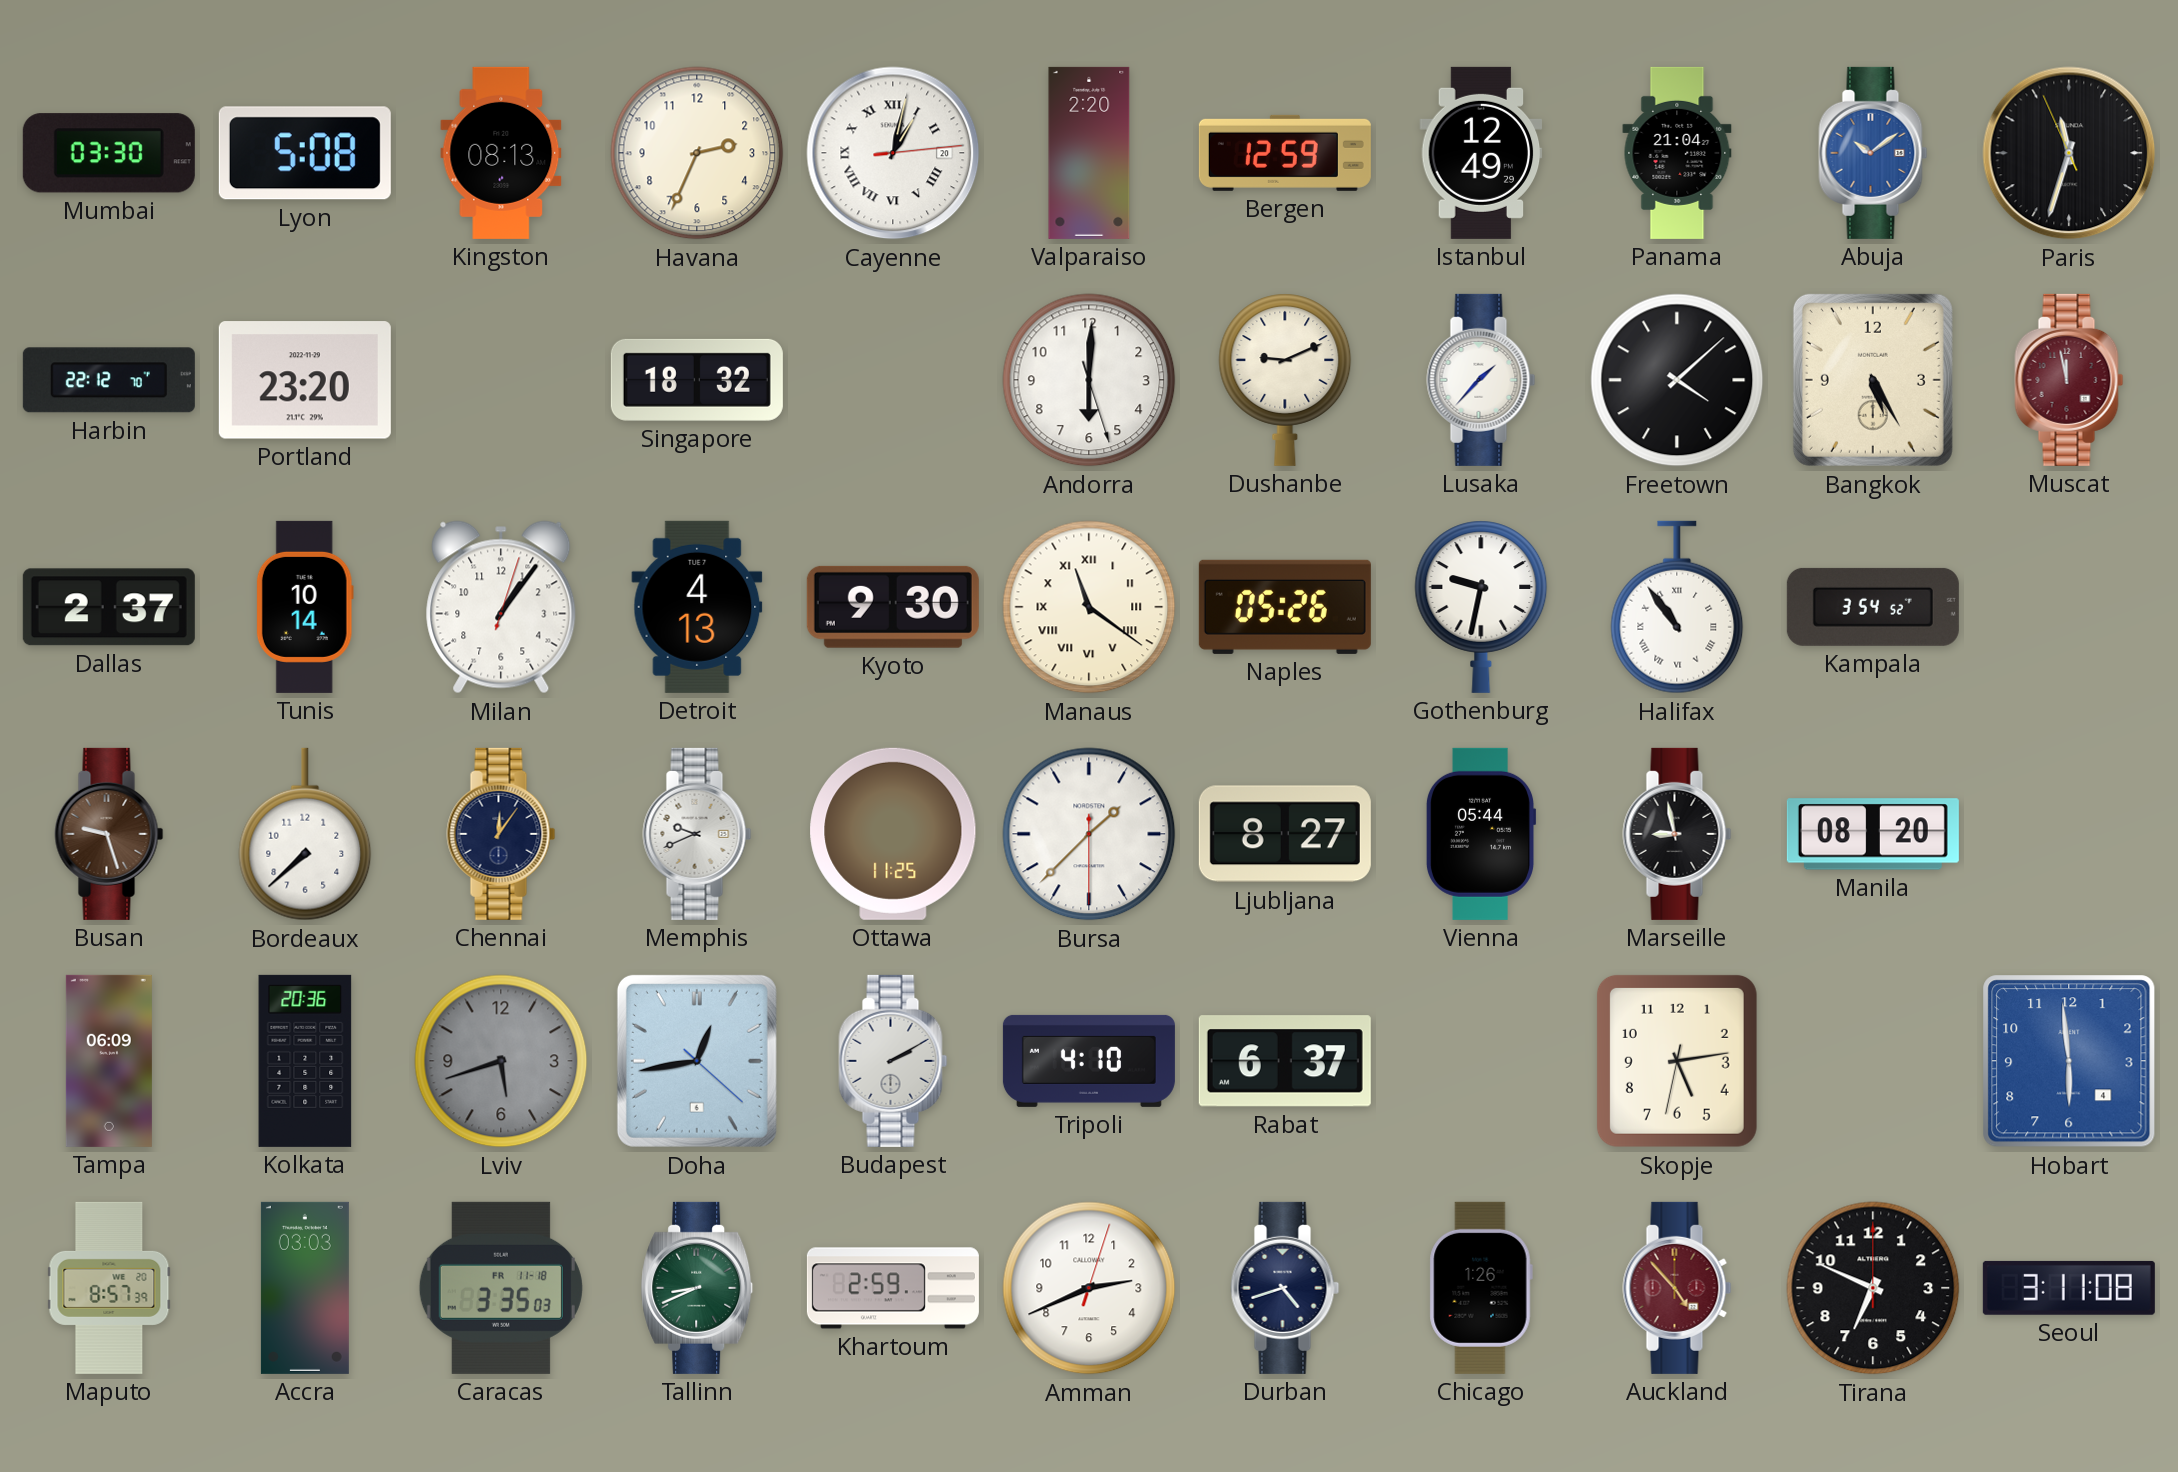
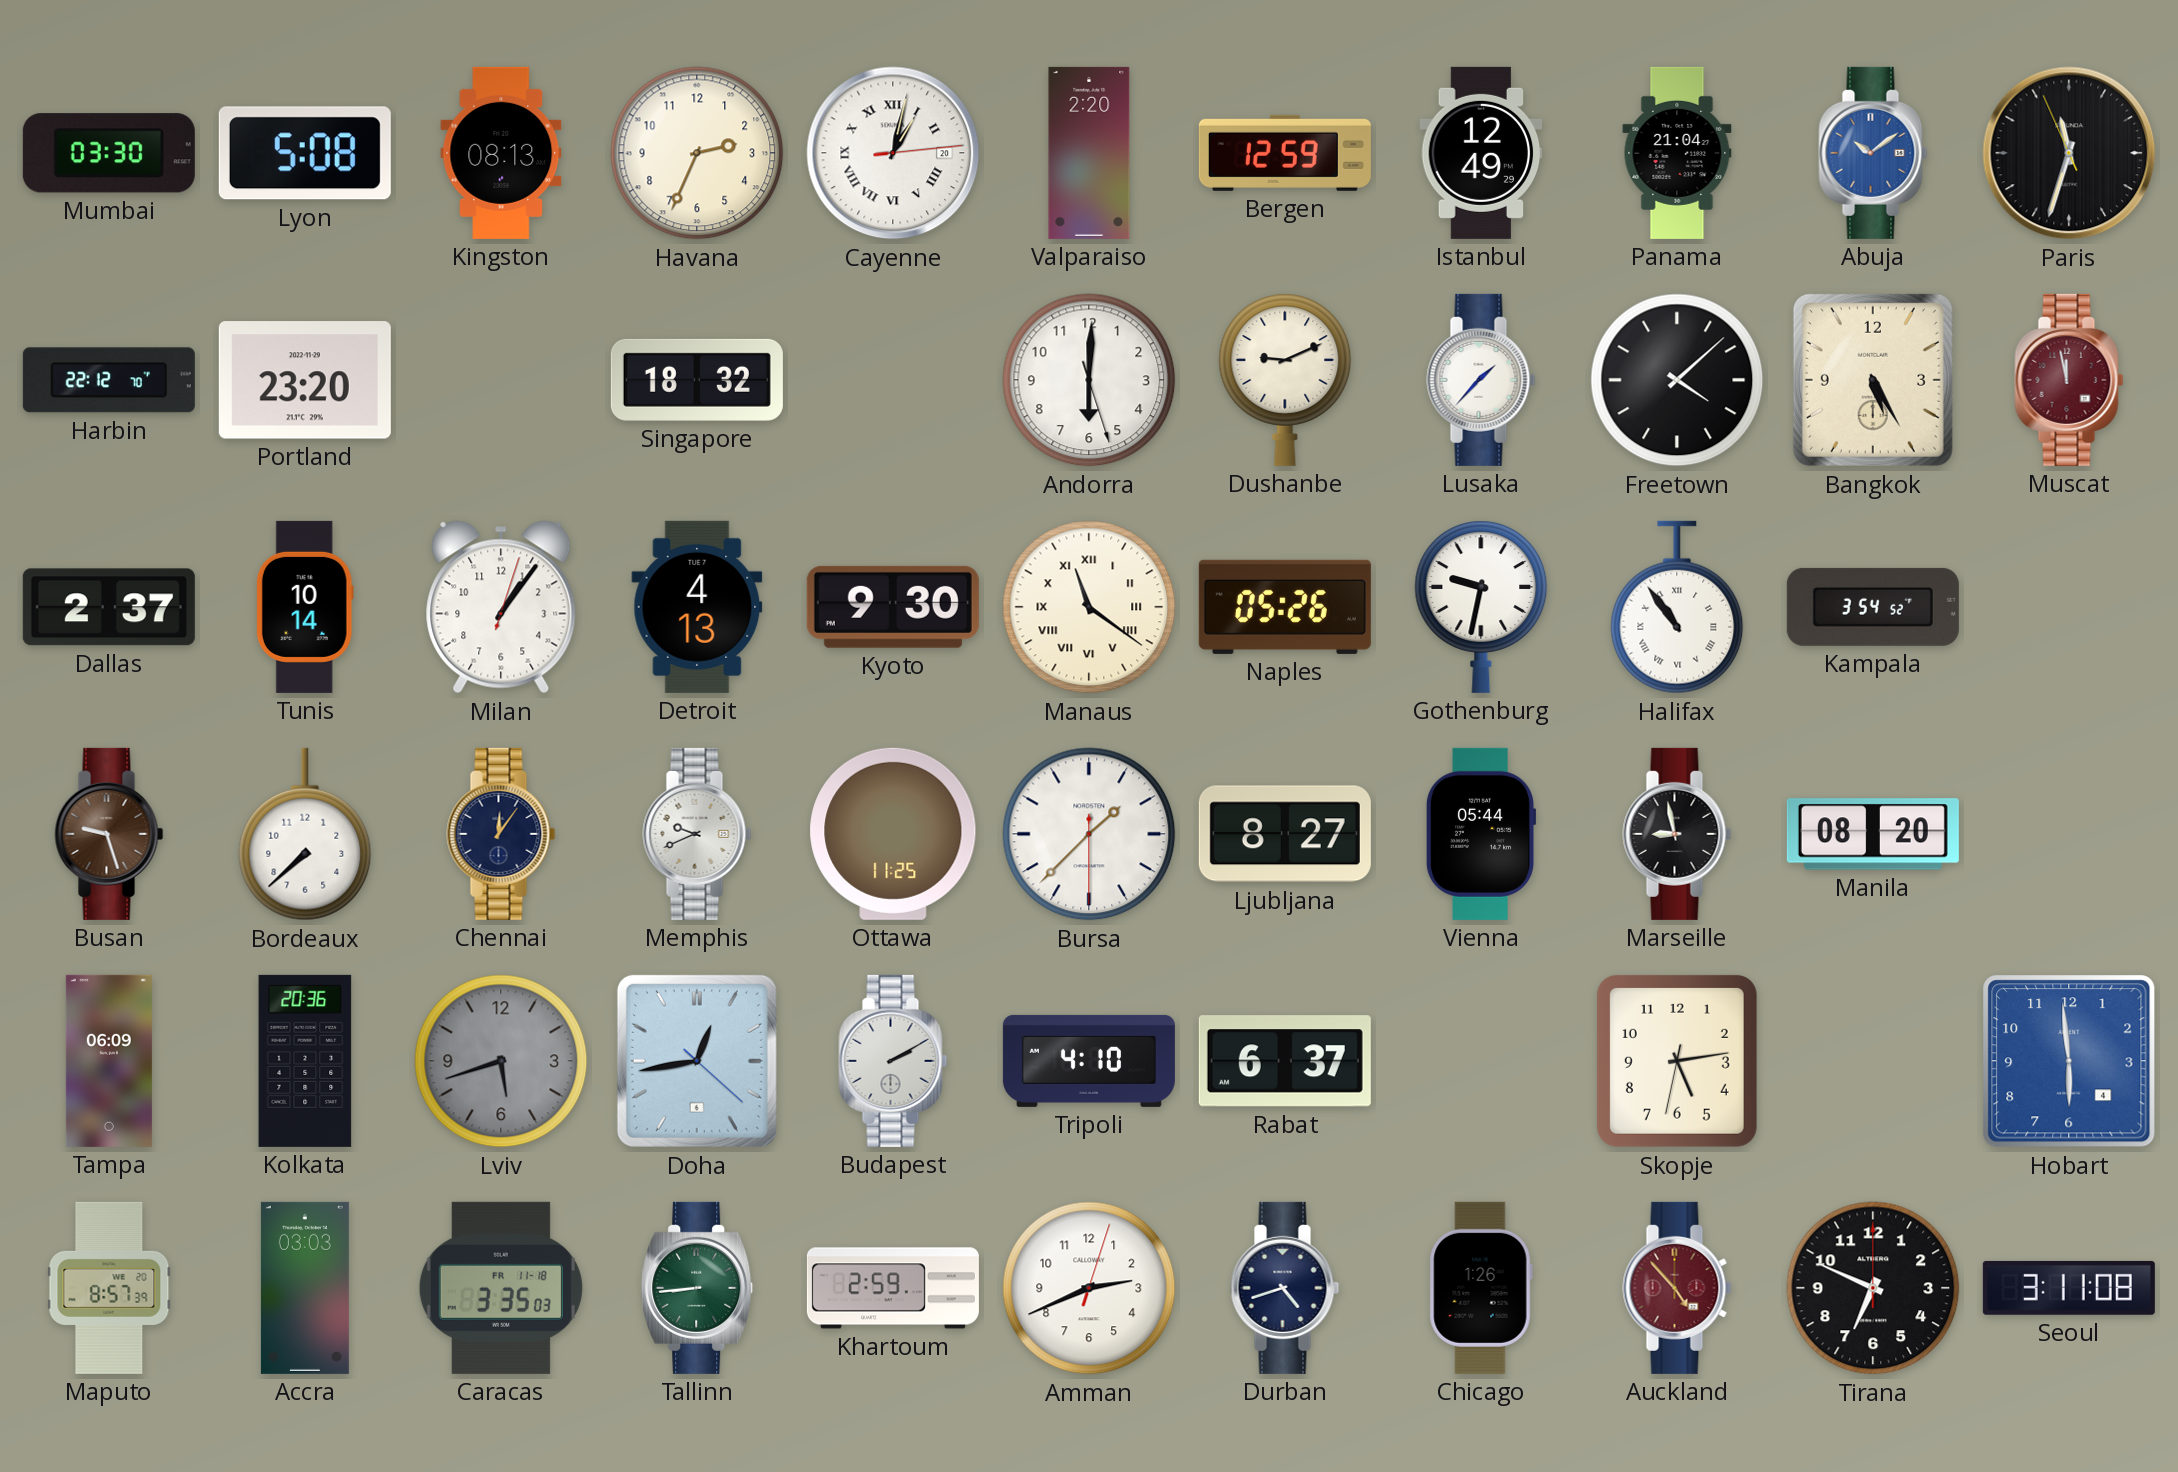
Tallinn: 8:41 -> 8:44
